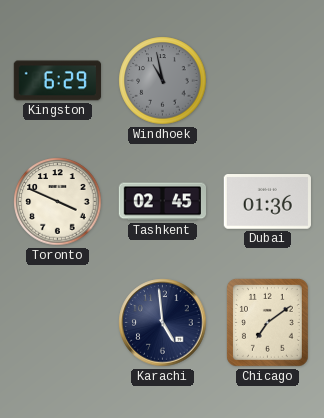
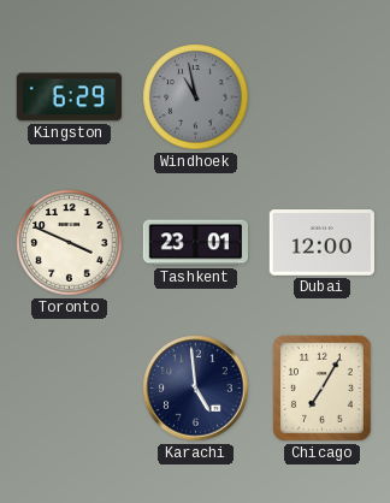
Tashkent: 02:45 -> 23:01
Dubai: 01:36 -> 12:00
Chicago: 7:09 -> 7:05
